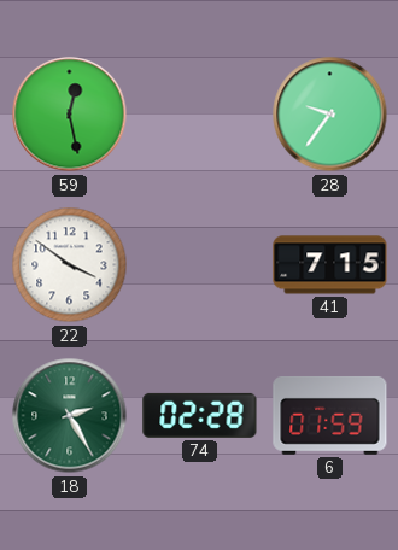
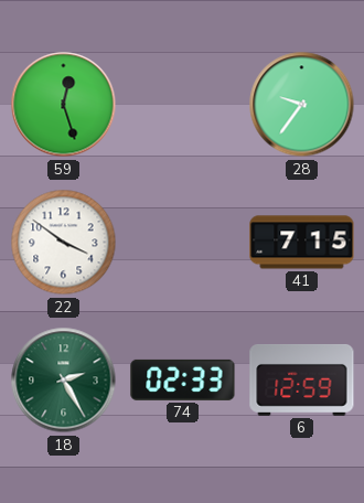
59: 12:28 -> 12:27
74: 02:28 -> 02:33
6: 01:59 -> 12:59
